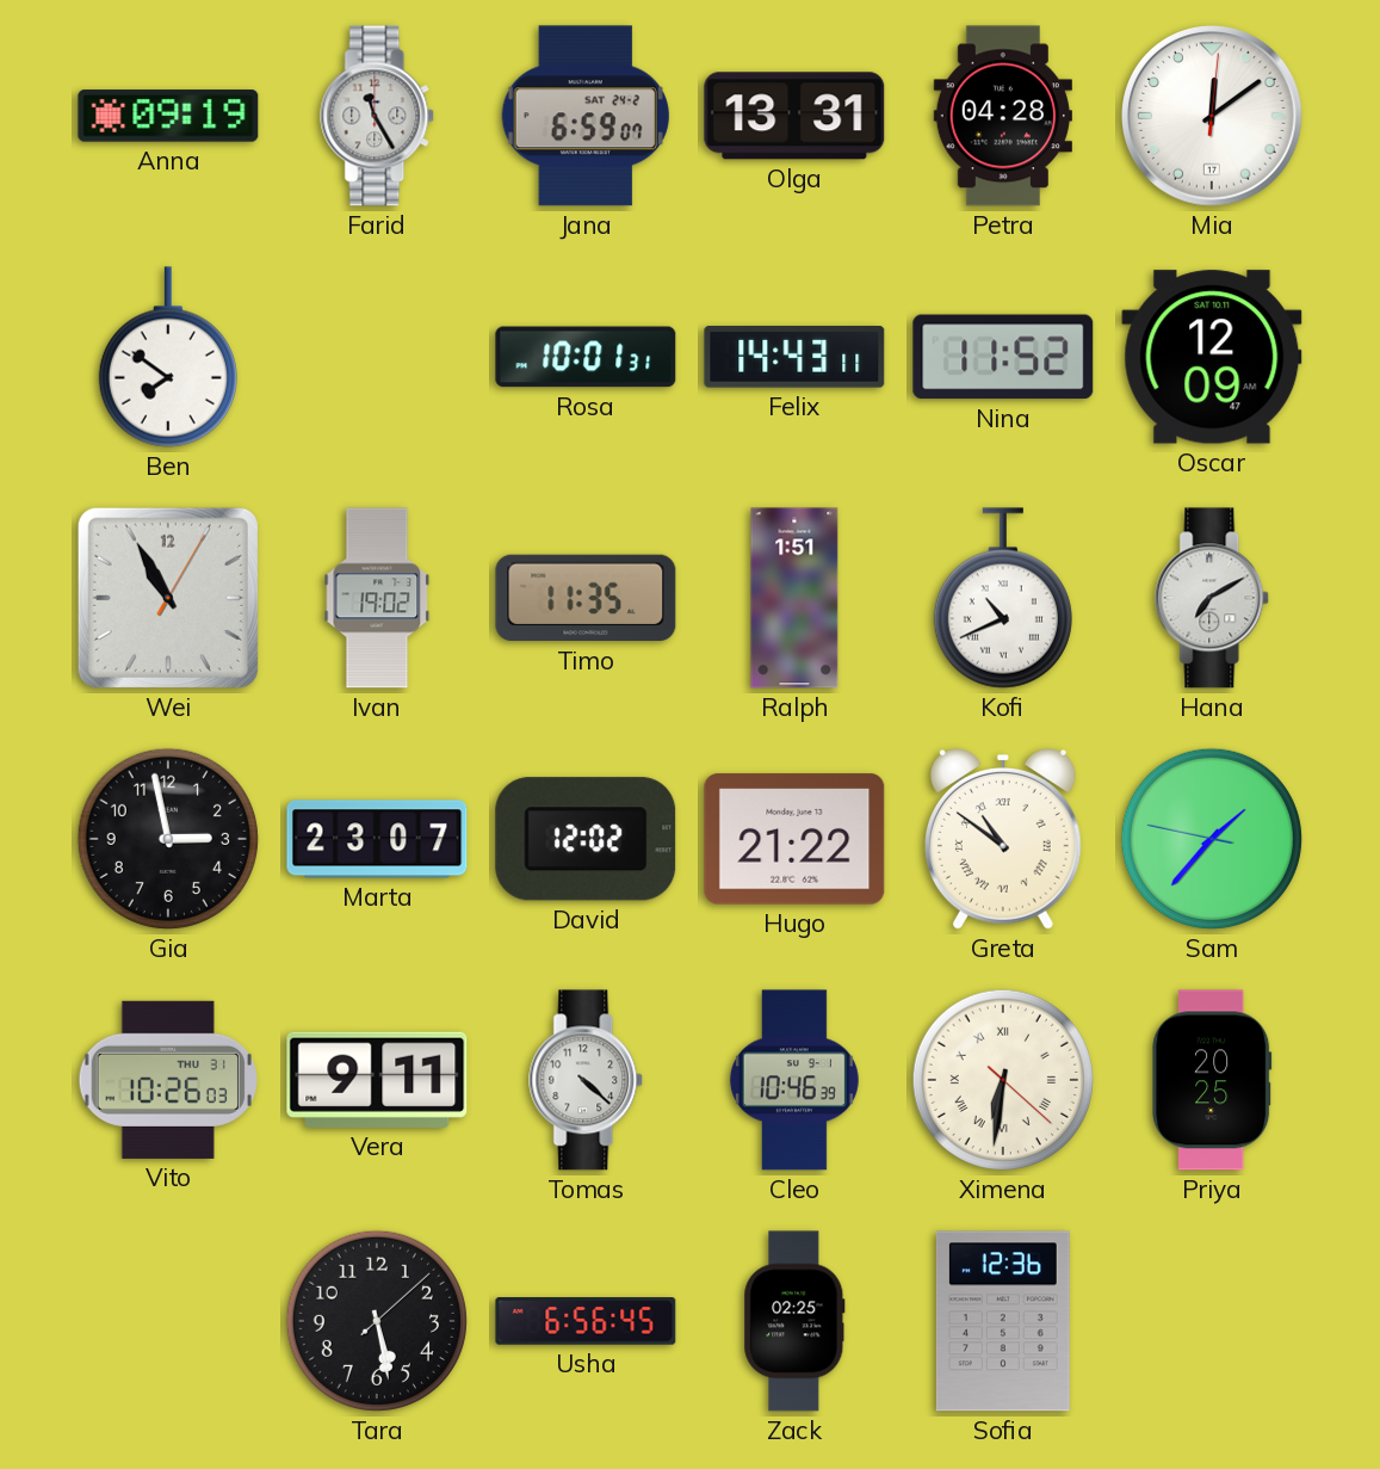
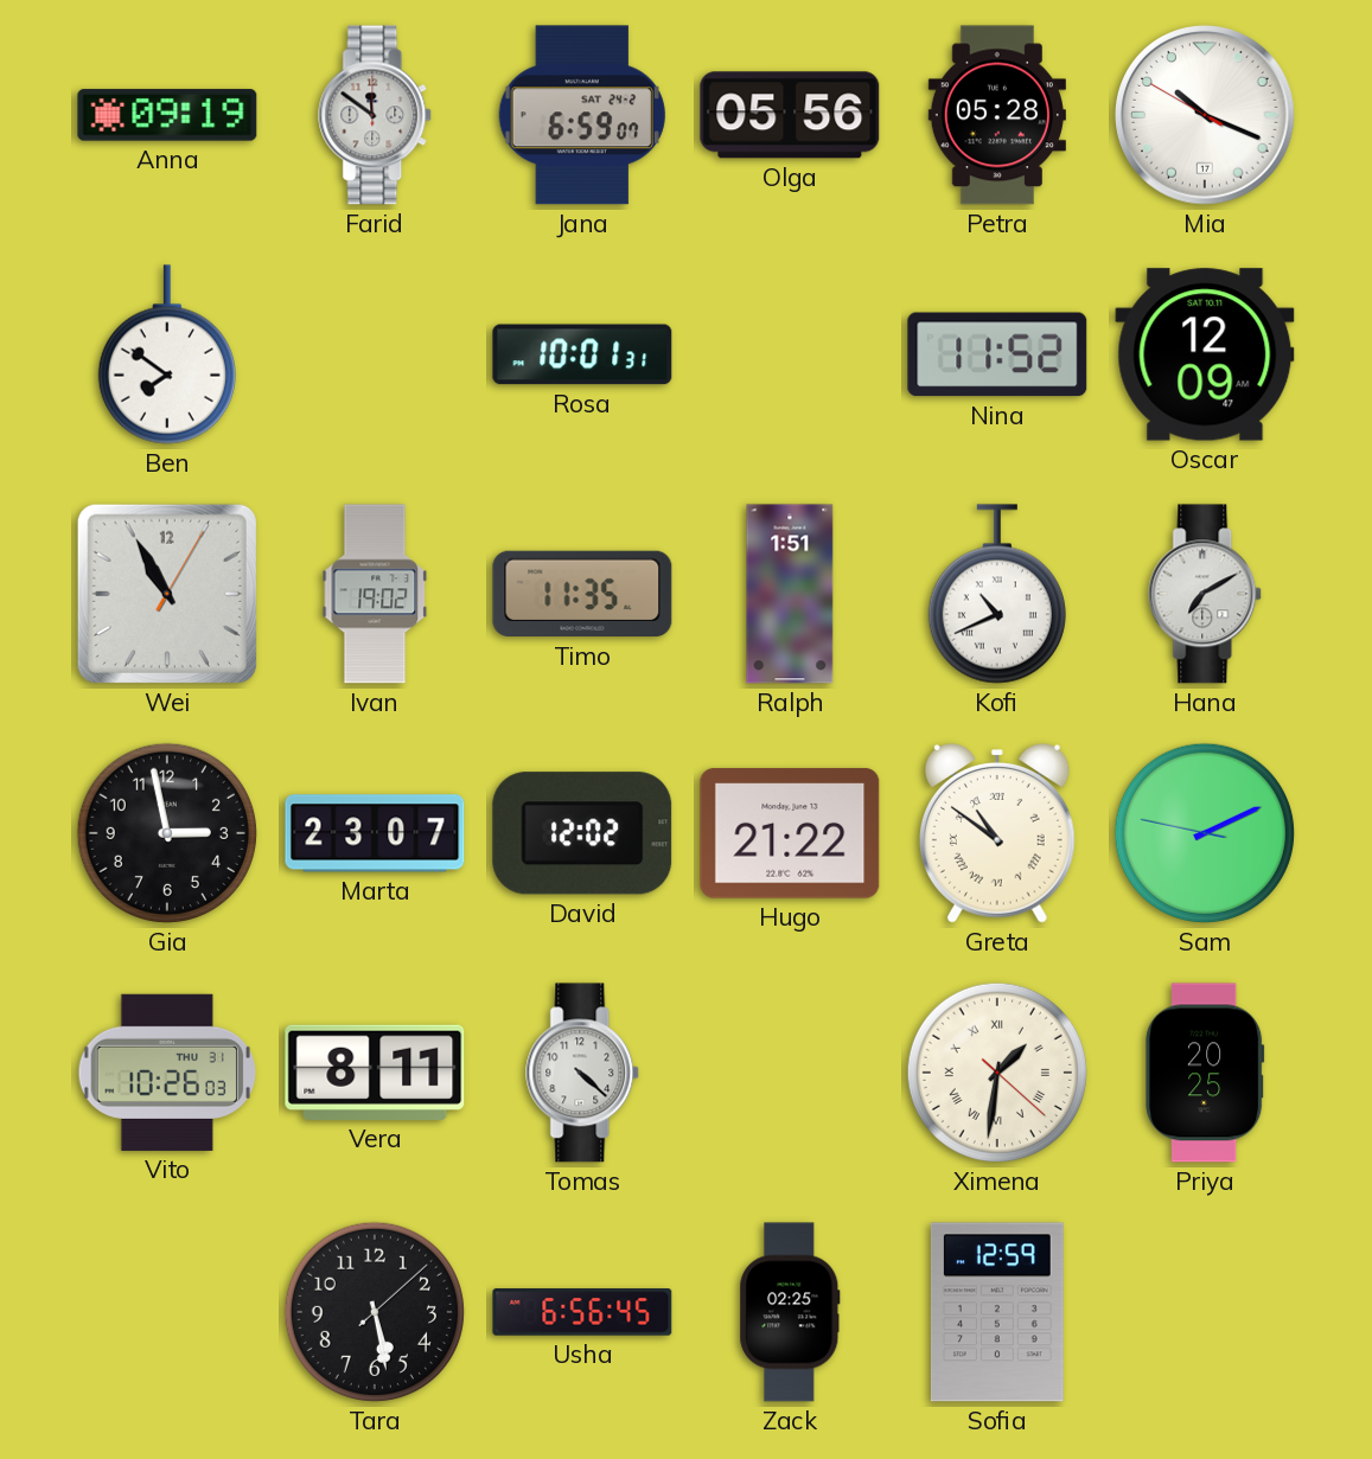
Farid: 11:25 -> 11:51
Olga: 13:31 -> 05:56
Petra: 04:28 -> 05:28
Mia: 12:09 -> 10:18
Felix: 14:43 -> none
Sam: 1:36 -> 2:10
Vera: 9:11 -> 8:11
Cleo: 10:46 -> none
Ximena: 6:31 -> 1:31
Sofia: 12:36 -> 12:59
